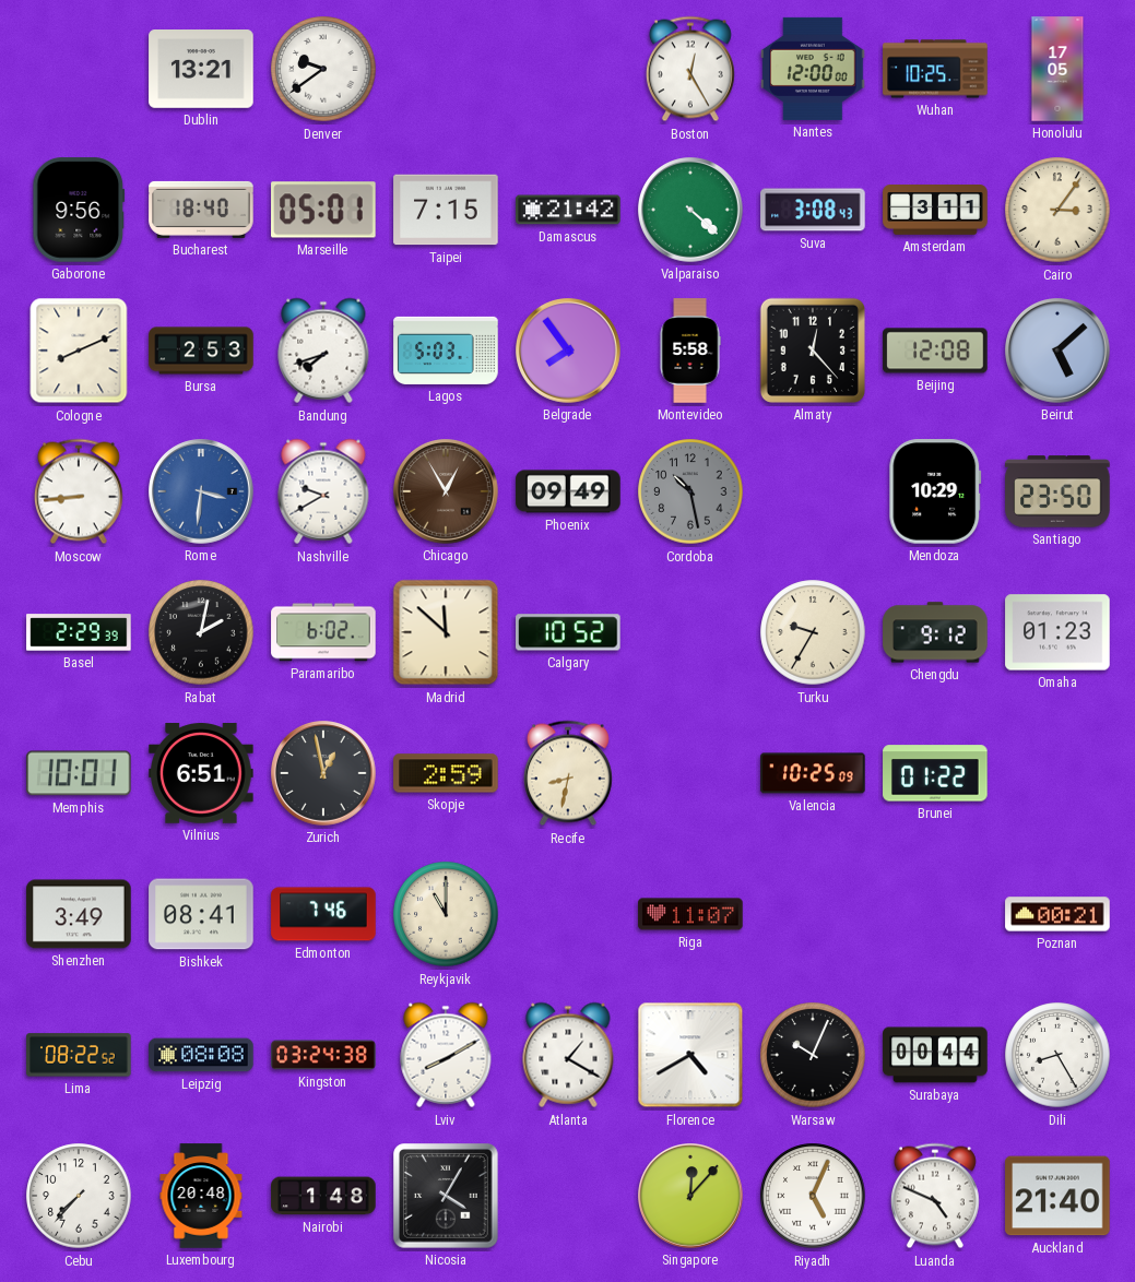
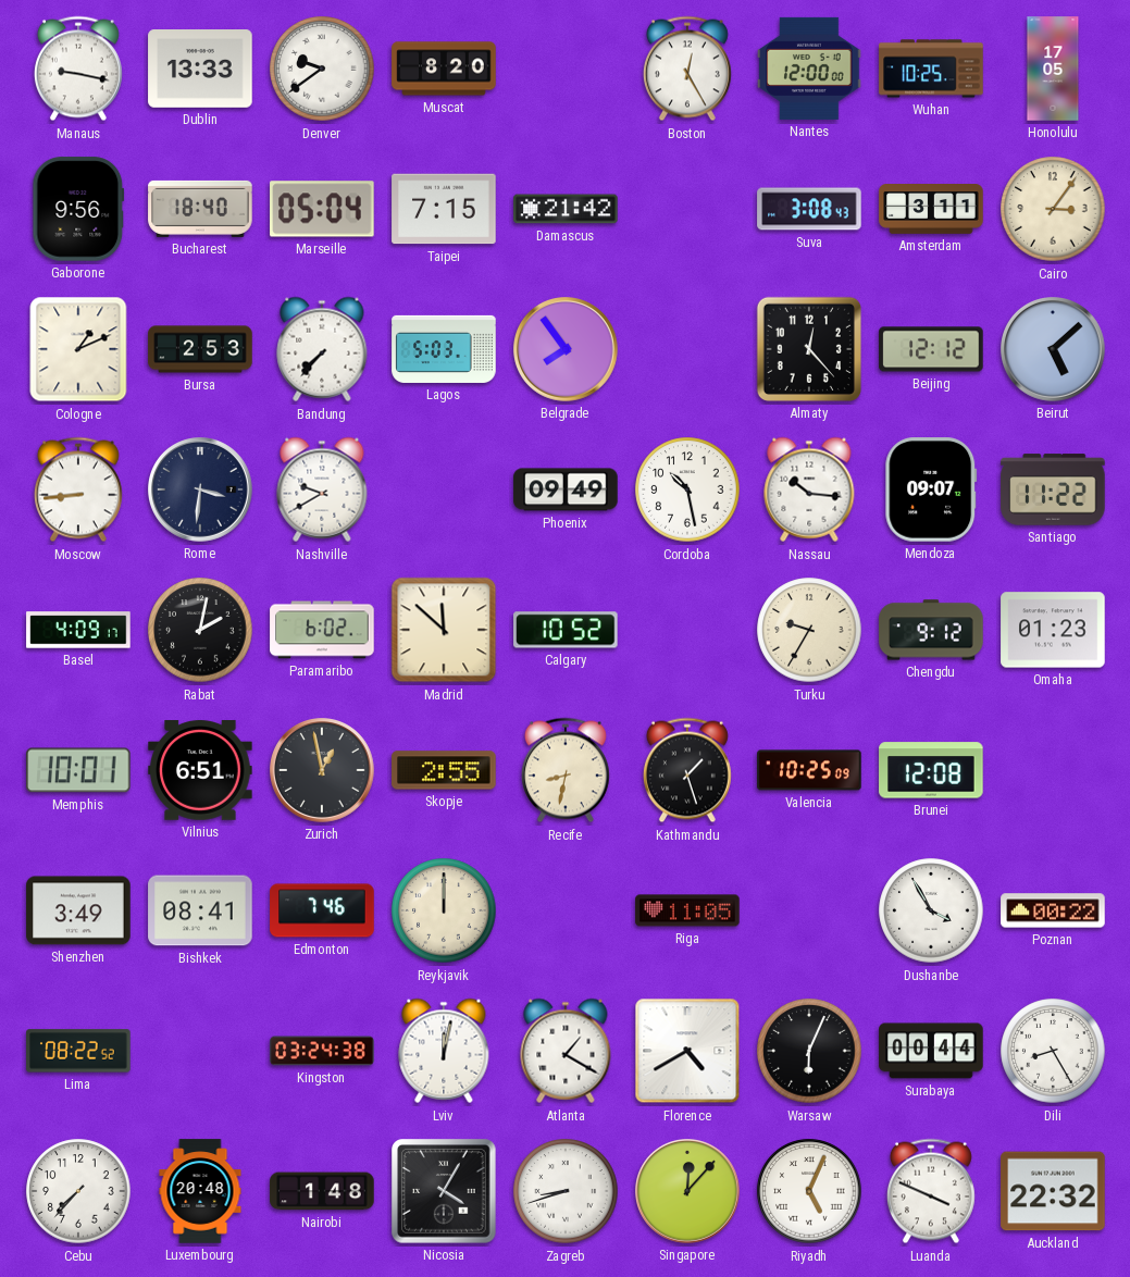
Manaus: none -> 9:17
Dublin: 13:21 -> 13:33
Muscat: none -> 8:20
Marseille: 05:01 -> 05:04
Valparaiso: 4:22 -> none
Cologne: 8:11 -> 1:11
Bandung: 7:42 -> 7:37
Montevideo: 5:58 -> none
Beijing: 12:08 -> 12:12
Rome dial: blue -> navy
Chicago: 12:55 -> none
Cordoba dial: grey -> white
Nassau: none -> 10:16
Mendoza: 10:29 -> 09:07
Santiago: 23:50 -> 11:22
Basel: 2:29 -> 4:09
Skopje: 2:59 -> 2:55
Kathmandu: none -> 1:27
Brunei: 01:22 -> 12:08
Reykjavik: 11:00 -> 12:00
Riga: 11:07 -> 11:05
Dushanbe: none -> 3:55
Poznan: 00:21 -> 00:22
Leipzig: 08:08 -> none
Lviv: 8:10 -> 12:02
Warsaw: 10:04 -> 6:04
Zagreb: none -> 8:42
Luanda: 4:49 -> 3:49
Auckland: 21:40 -> 22:32
